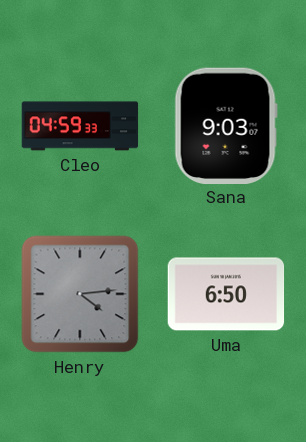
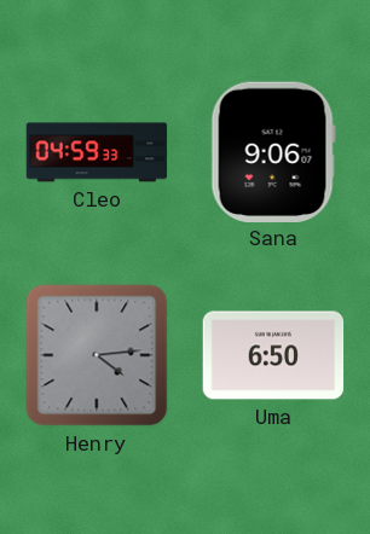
Sana: 9:03 -> 9:06
